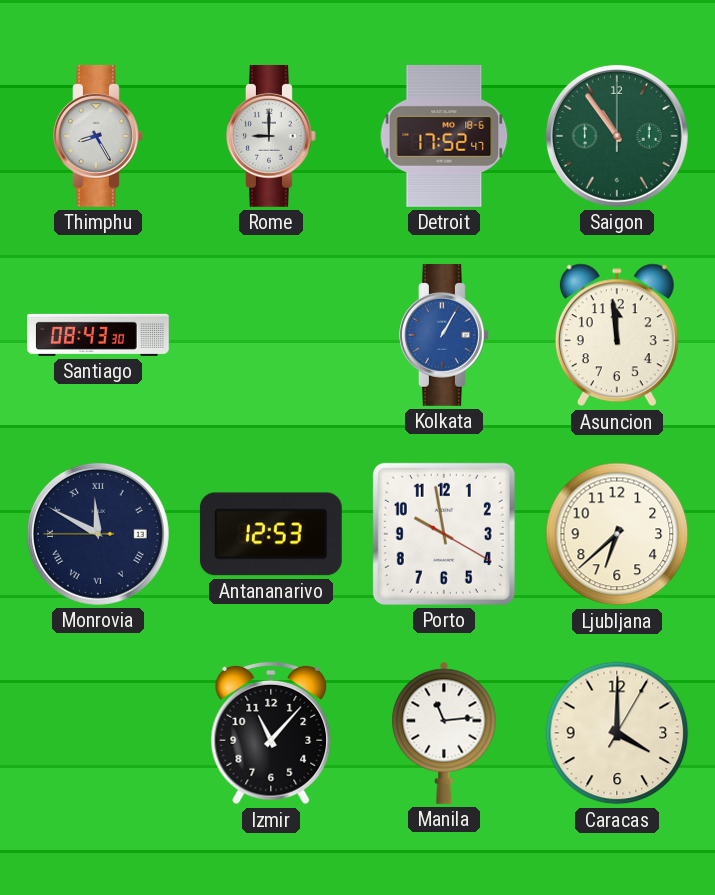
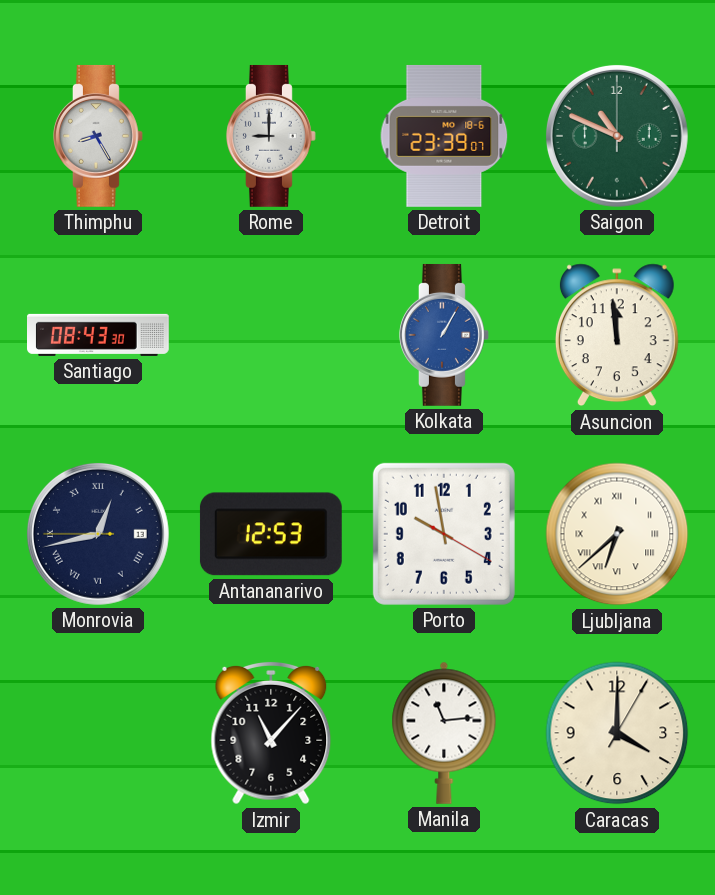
Detroit: 17:52 -> 23:39
Saigon: 10:54 -> 10:49
Monrovia: 11:49 -> 12:42
Ljubljana numerals: Arabic -> Roman
